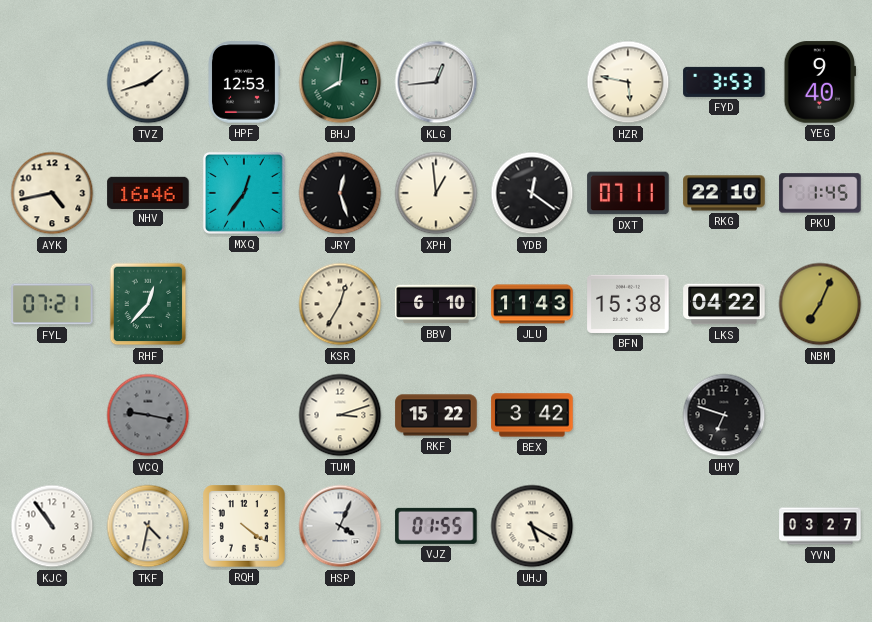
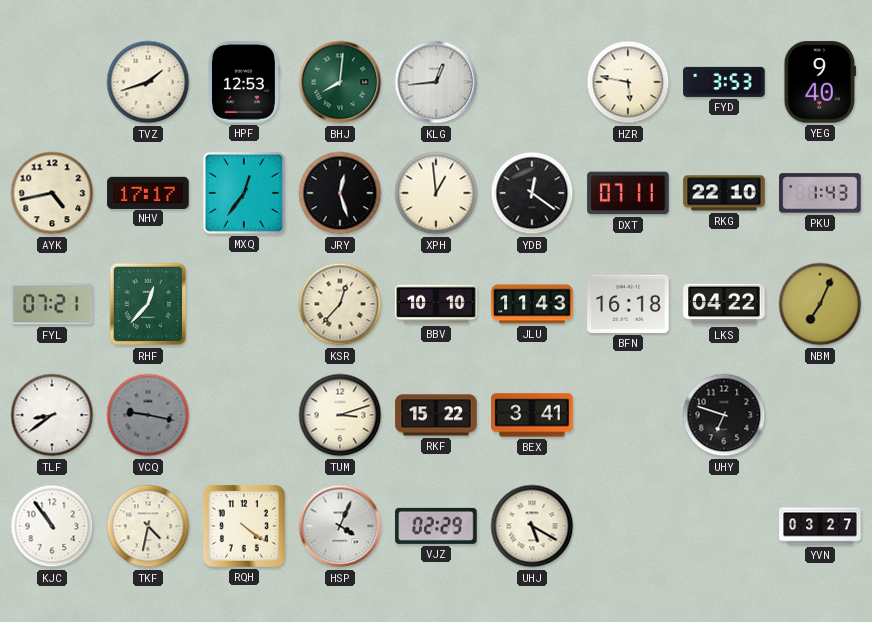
NHV: 16:46 -> 17:17
PKU: 1:45 -> 1:43
KSR: 12:35 -> 12:37
BBV: 6:10 -> 10:10
BFN: 15:38 -> 16:18
TLF: none -> 8:39
BEX: 3:42 -> 3:41
VJZ: 01:55 -> 02:29
